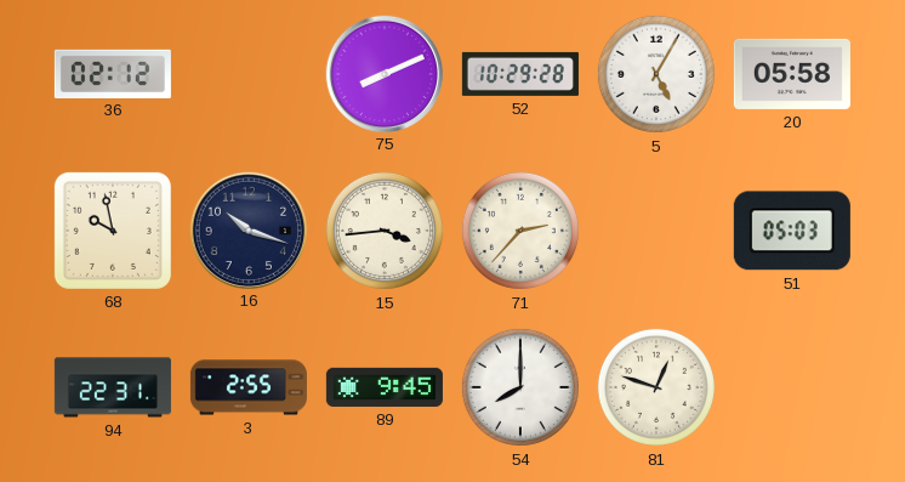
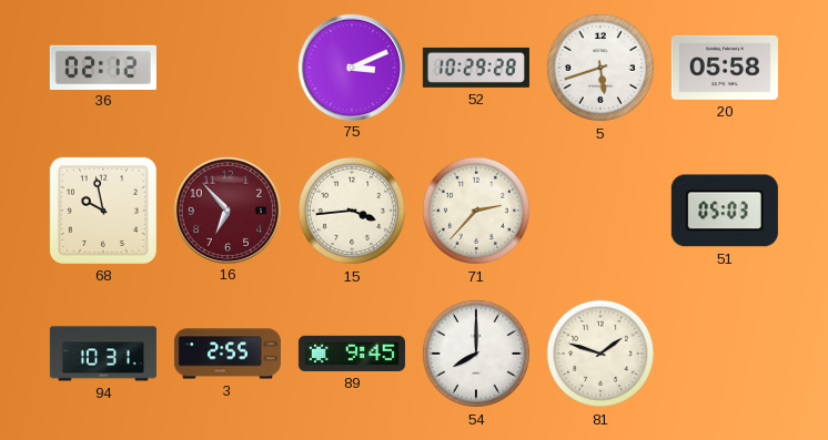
75: 8:11 -> 3:11
5: 5:05 -> 5:42
16: 10:18 -> 6:53
16 dial: navy -> burgundy
94: 22:31 -> 10:31
81: 12:48 -> 1:48
